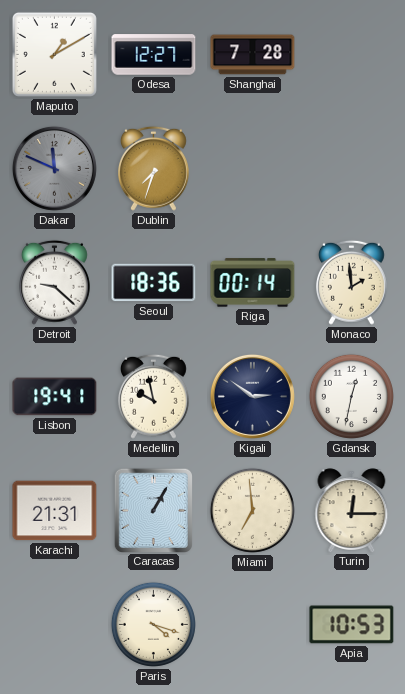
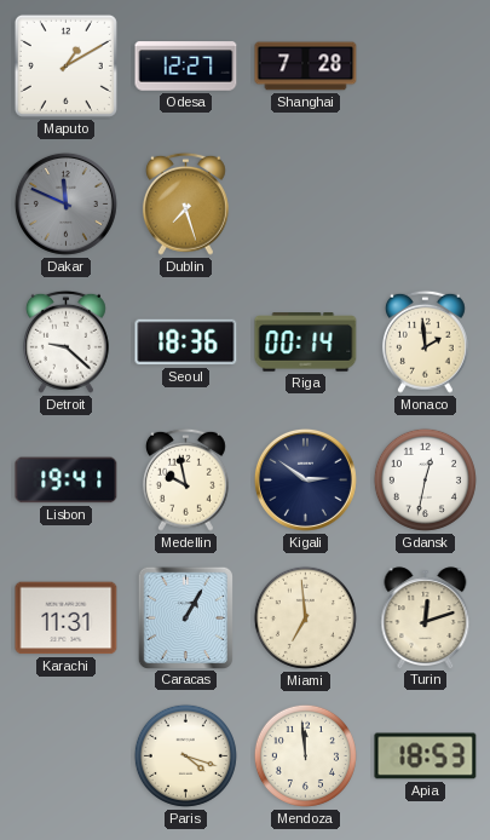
Dublin: 7:33 -> 7:27
Karachi: 21:31 -> 11:31
Turin: 12:15 -> 12:12
Mendoza: none -> 11:59
Apia: 10:53 -> 18:53
